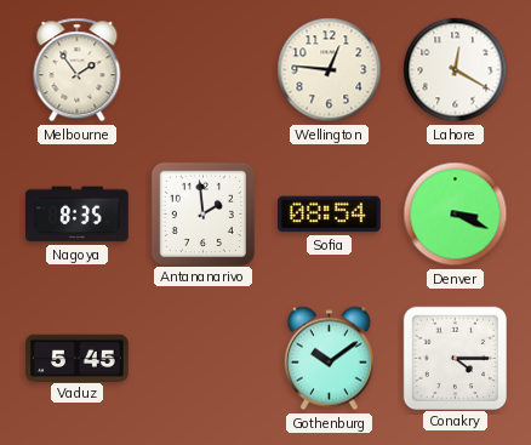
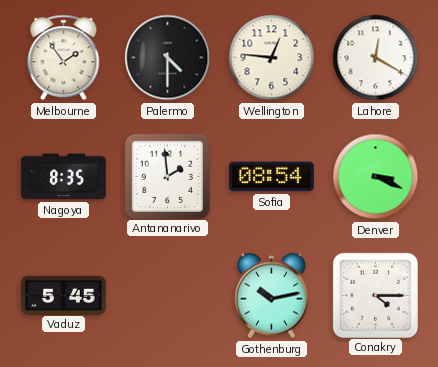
Palermo: none -> 4:30
Gothenburg: 10:09 -> 10:13
